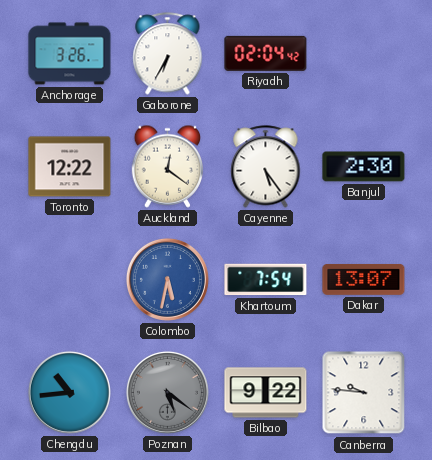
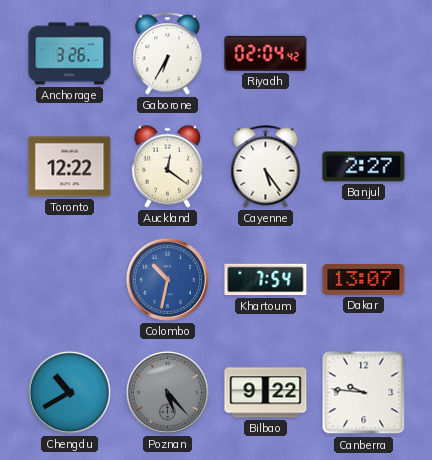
Banjul: 2:30 -> 2:27
Colombo: 5:32 -> 10:32
Chengdu: 10:44 -> 10:40
Poznan: 5:21 -> 5:23
